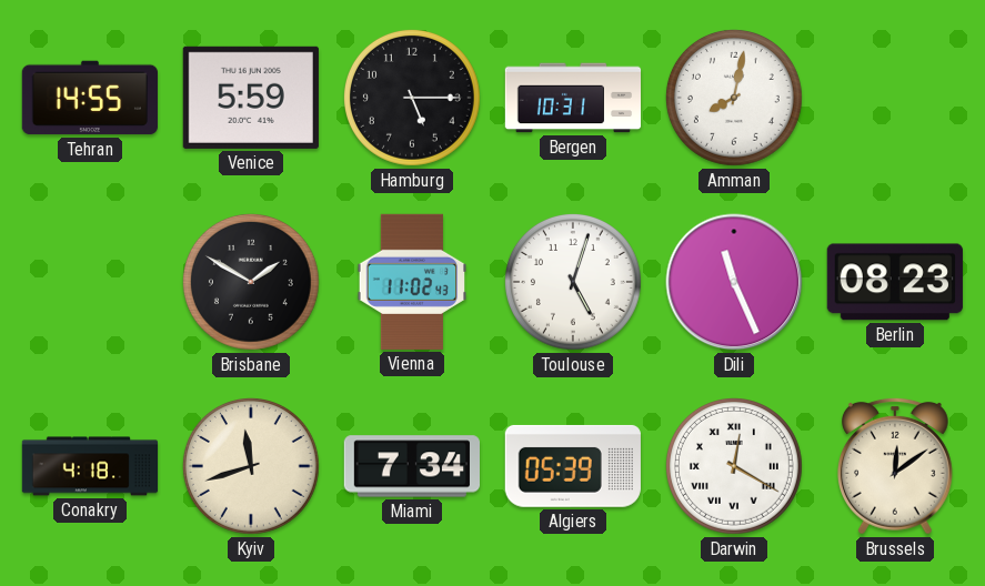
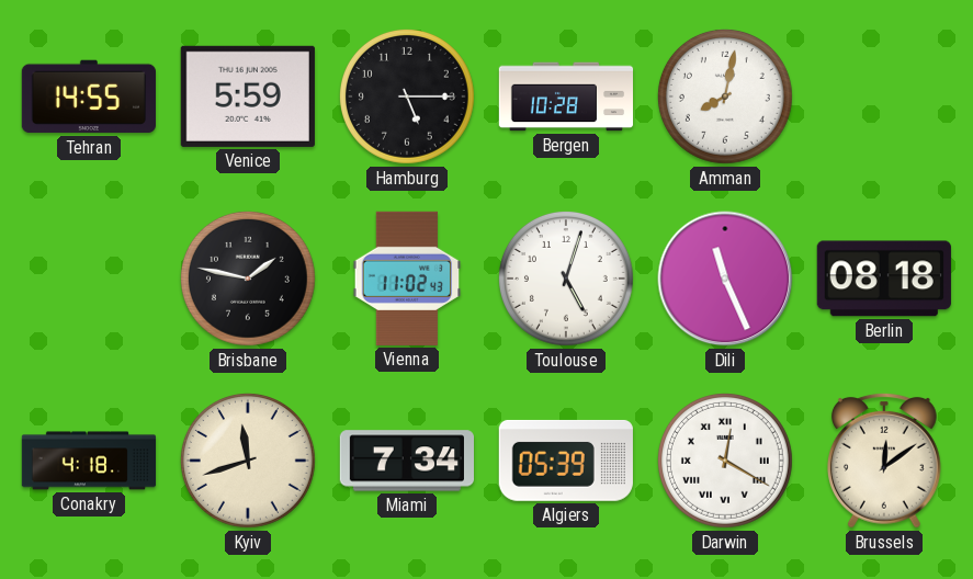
Bergen: 10:31 -> 10:28
Brisbane: 1:50 -> 1:47
Berlin: 08:23 -> 08:18
